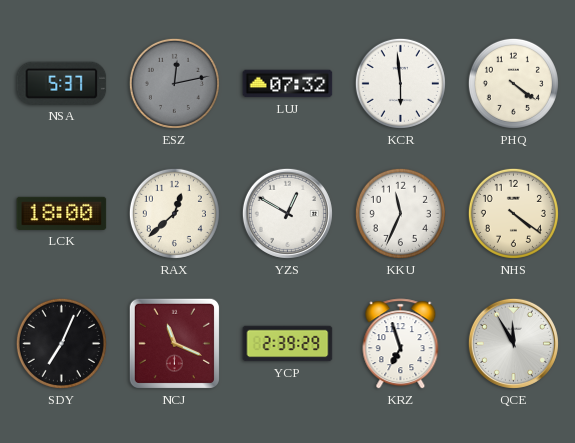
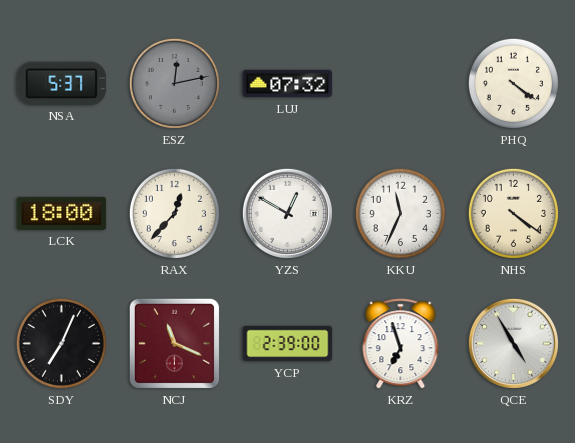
KCR: 5:59 -> none
RAX: 12:38 -> 12:37
YCP: 2:39:29 -> 2:39:00
QCE: 11:55 -> 4:55
